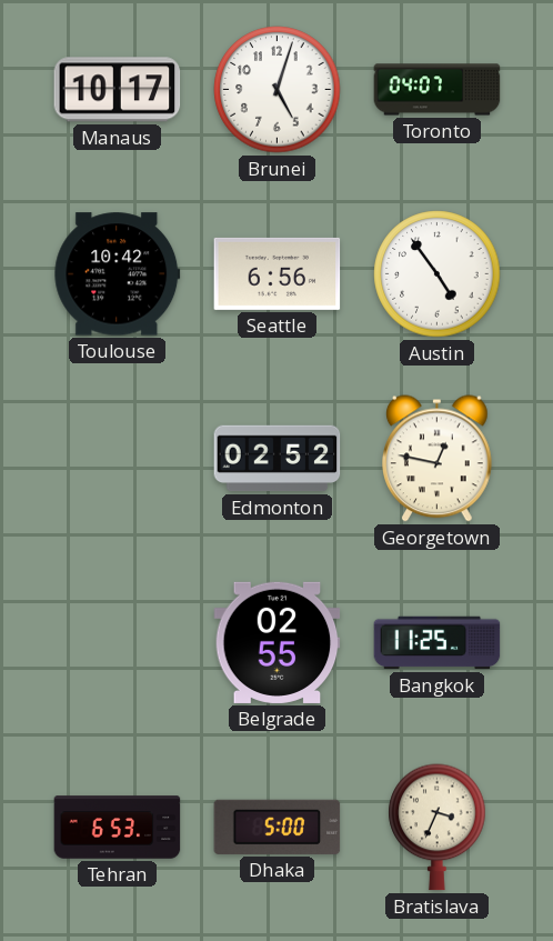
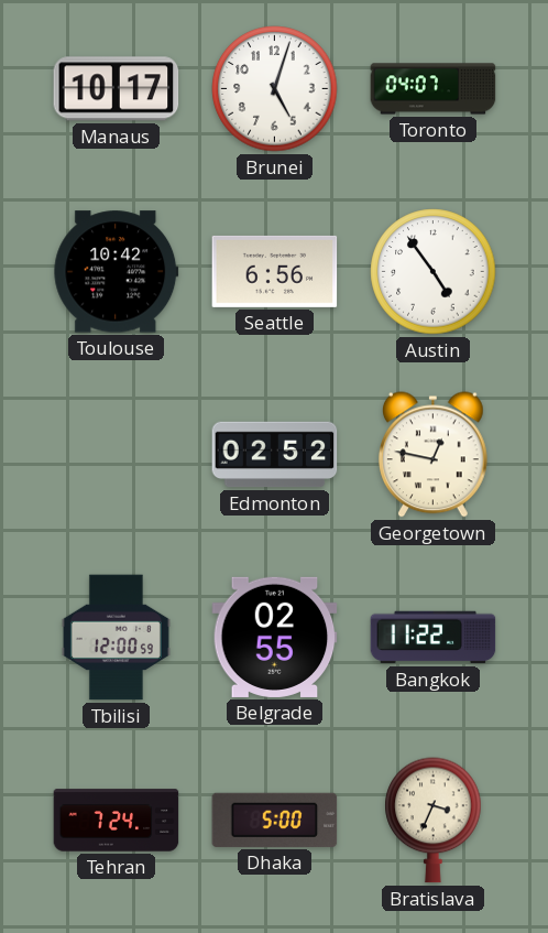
Tbilisi: none -> 12:00
Bangkok: 11:25 -> 11:22
Tehran: 6:53 -> 7:24
